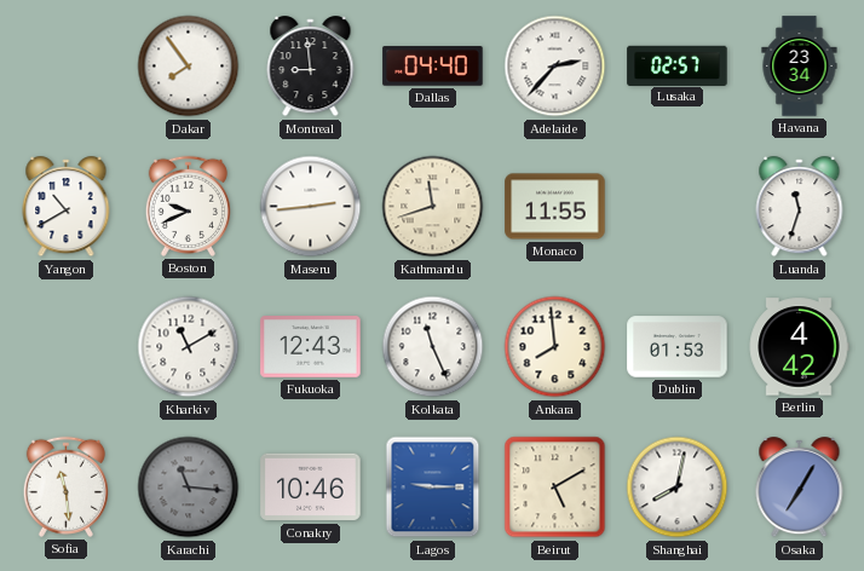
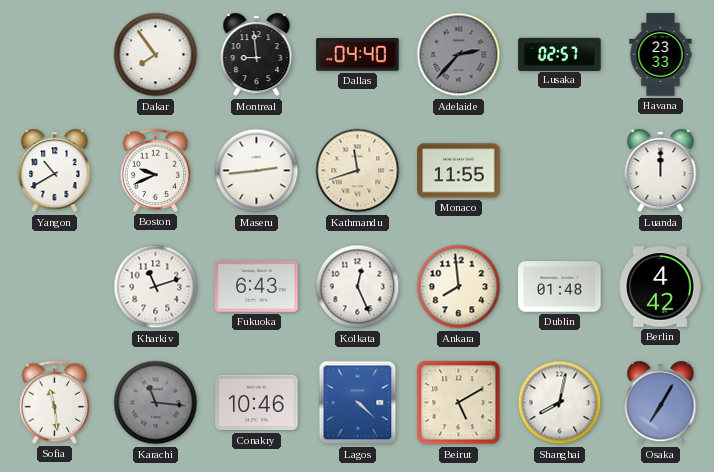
Adelaide dial: white -> grey
Havana: 23:34 -> 23:33
Luanda: 11:33 -> 12:00
Kharkiv: 11:10 -> 11:12
Fukuoka: 12:43 -> 6:43
Kolkata: 11:26 -> 12:26
Dublin: 01:53 -> 01:48
Lagos: 9:15 -> 4:22
